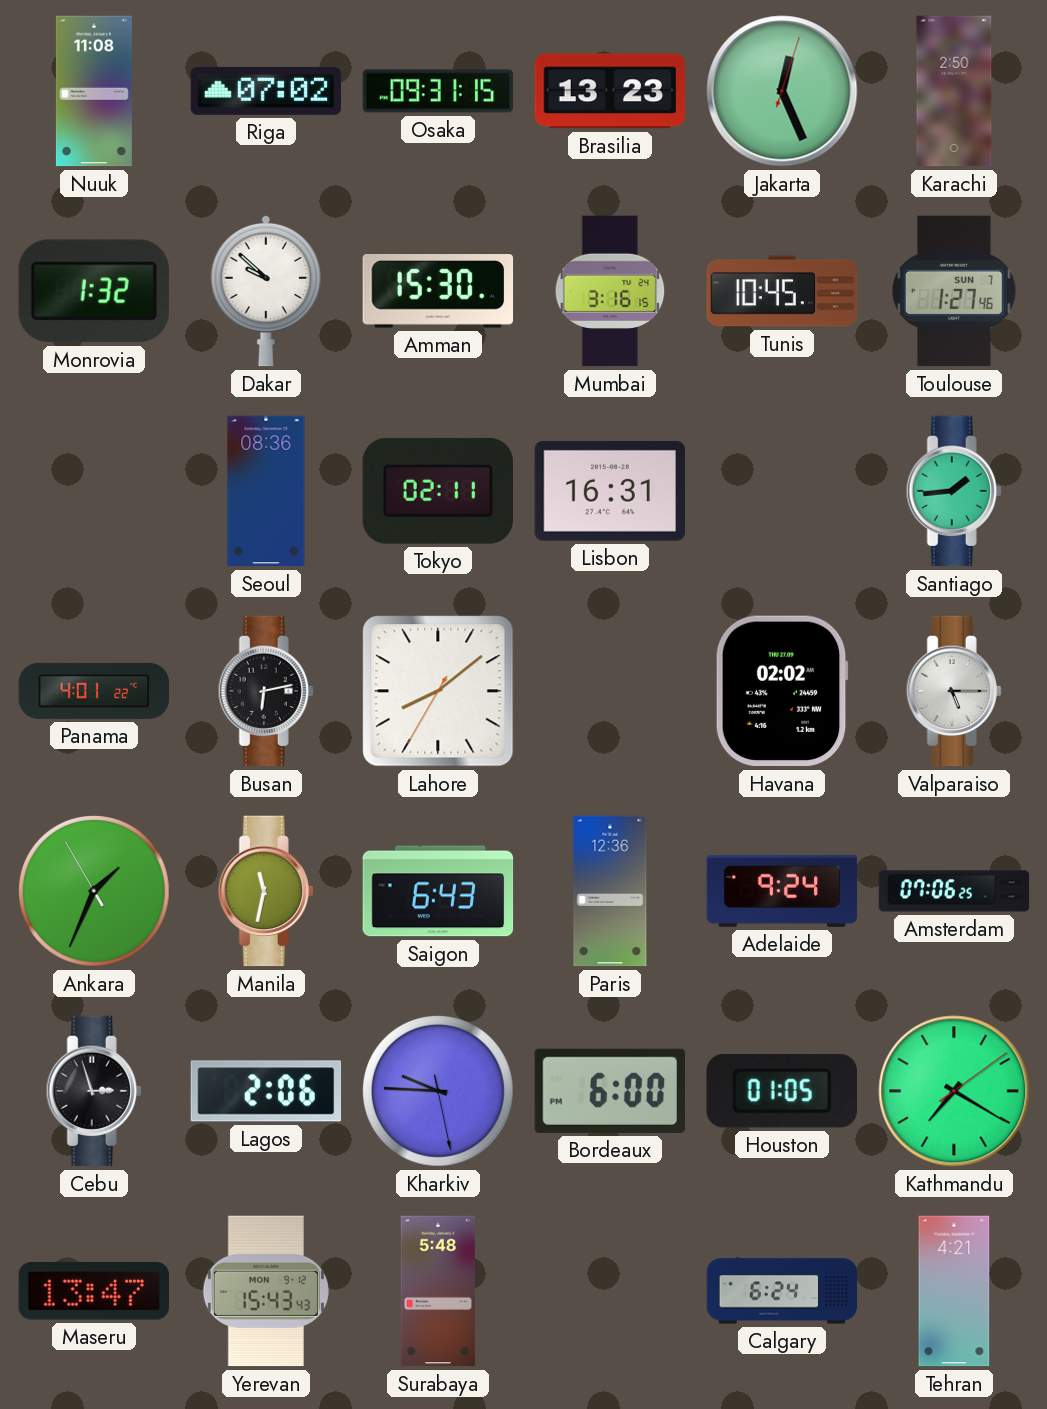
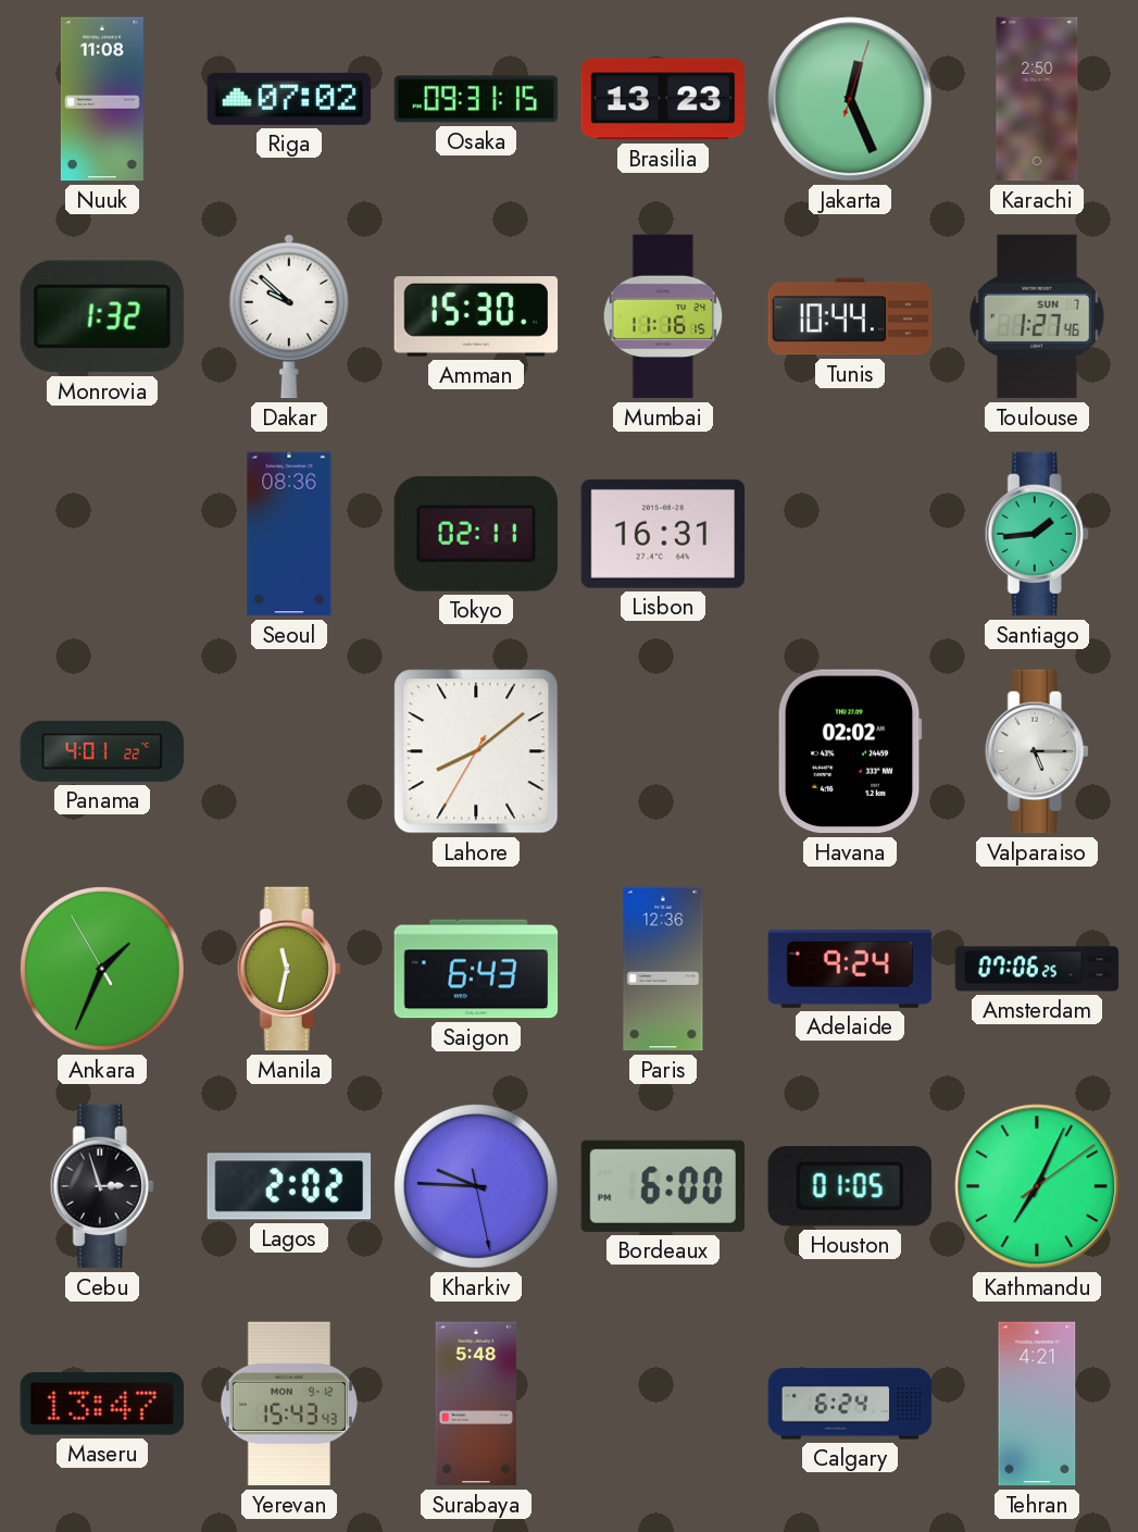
Mumbai: 3:16 -> 11:16
Tunis: 10:45 -> 10:44
Busan: 6:13 -> none
Lagos: 2:06 -> 2:02
Kathmandu: 7:20 -> 7:04
